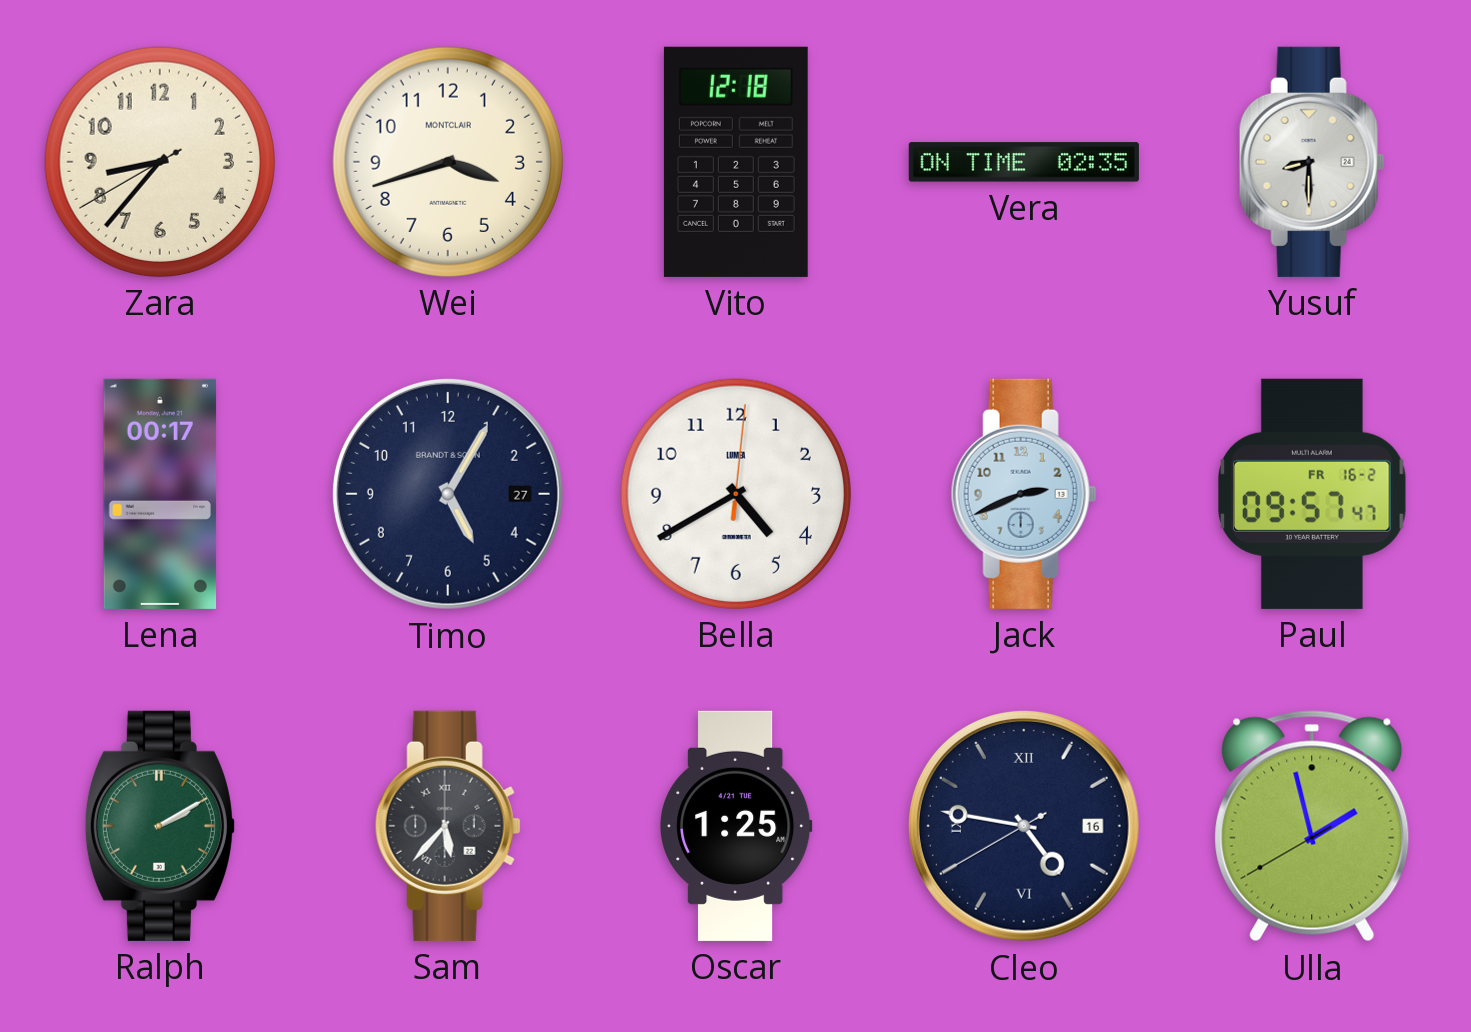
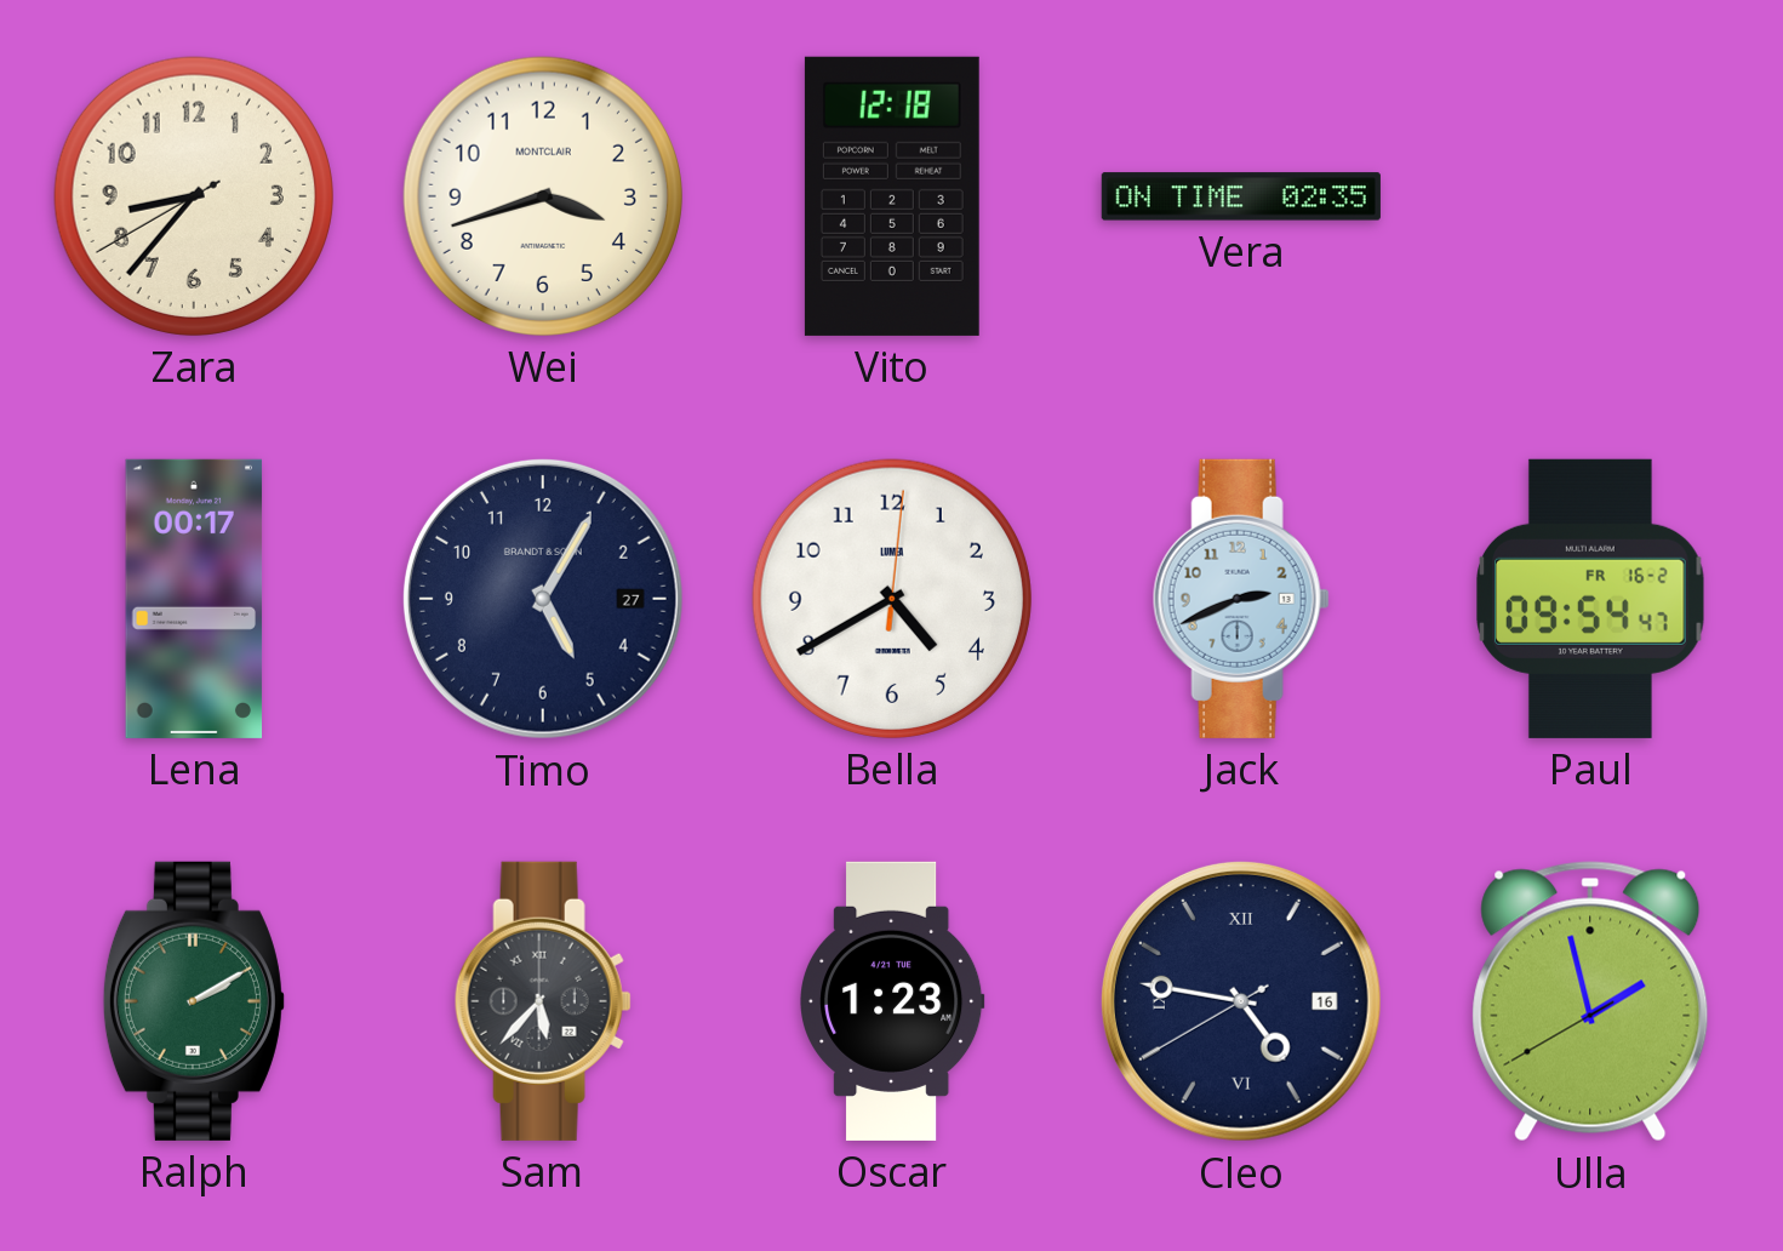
Yusuf: 8:30 -> none
Paul: 09:57 -> 09:54
Oscar: 1:25 -> 1:23
